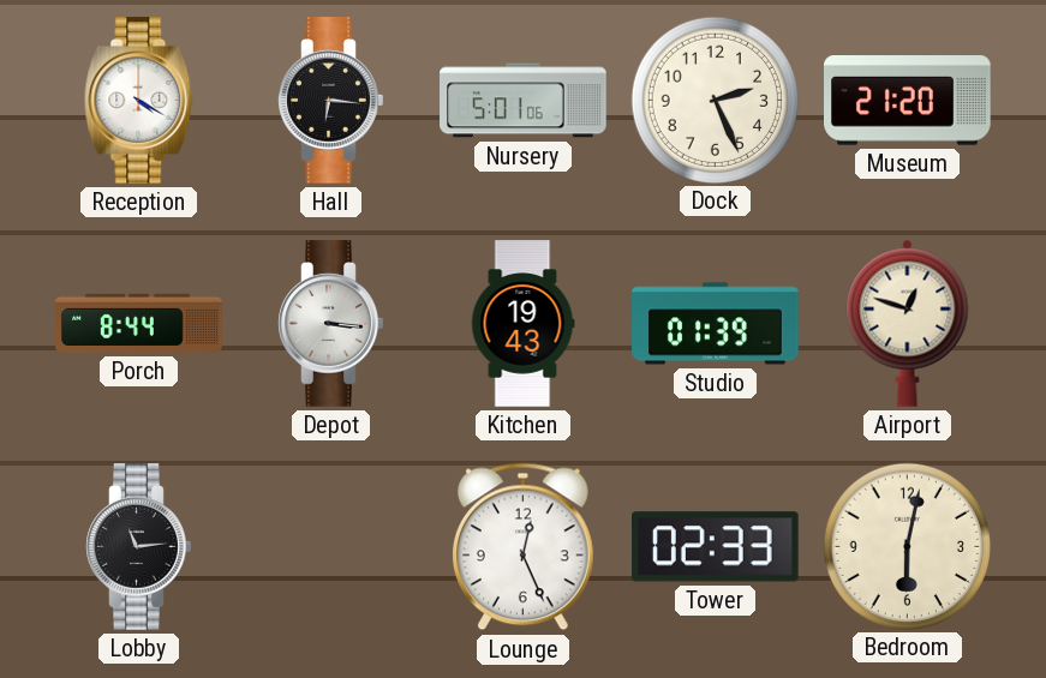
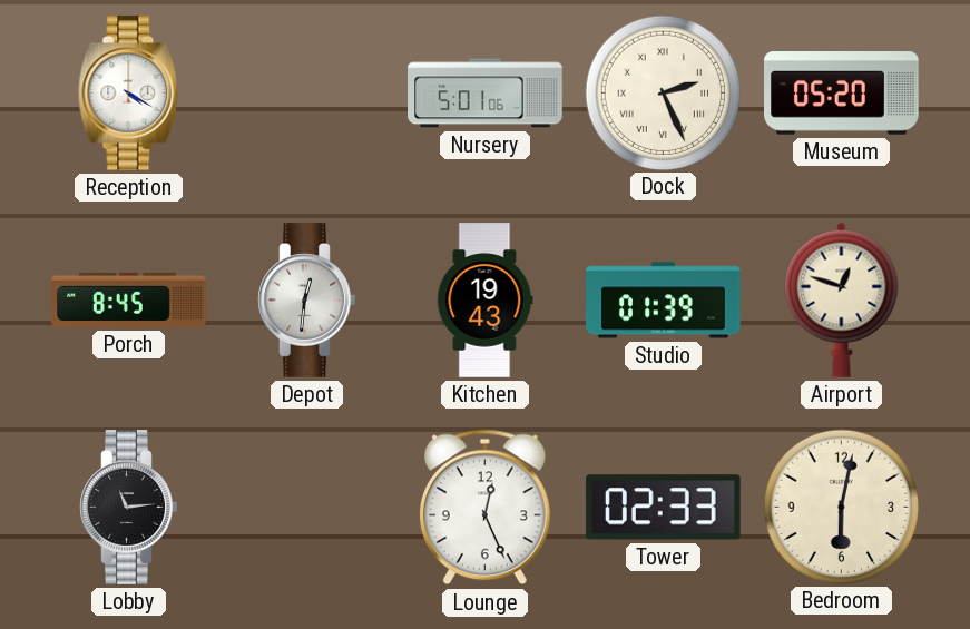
Hall: 6:16 -> none
Dock numerals: Arabic -> Roman
Museum: 21:20 -> 05:20
Porch: 8:44 -> 8:45
Depot: 3:16 -> 12:31
